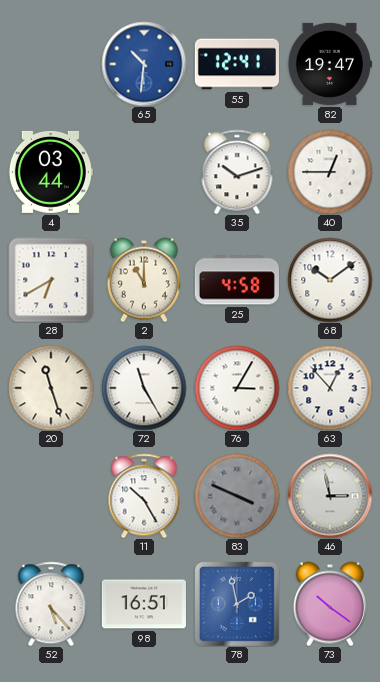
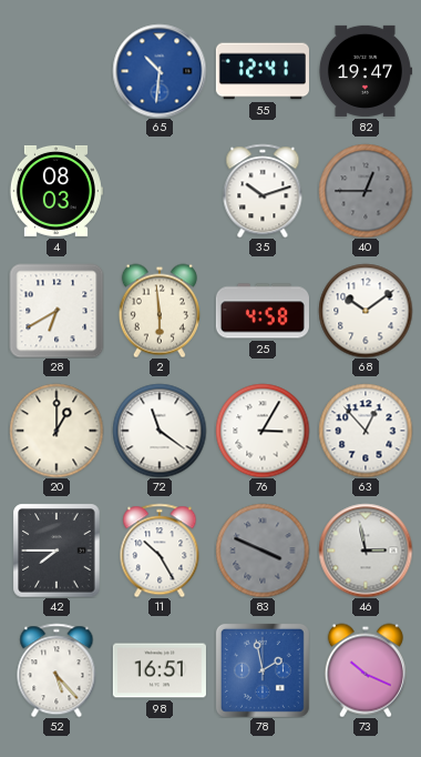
4: 03:44 -> 08:03
40 dial: white -> grey
2: 11:00 -> 5:59
20: 11:27 -> 1:00
72: 11:25 -> 11:21
42: none -> 7:45
73: 10:21 -> 10:19
